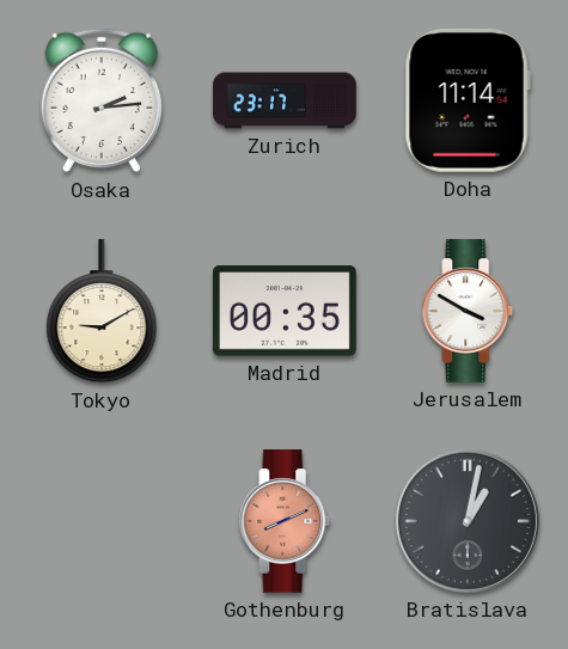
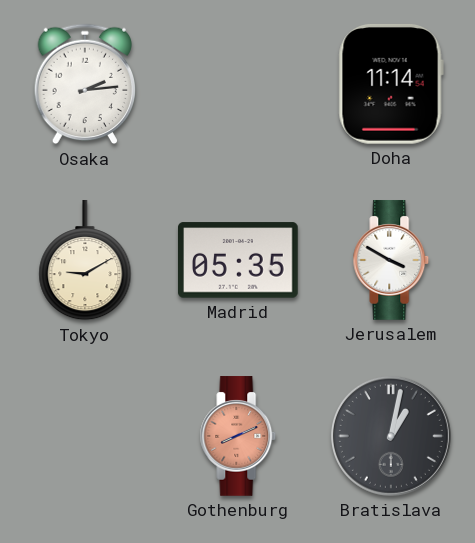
Zurich: 23:17 -> none
Madrid: 00:35 -> 05:35
